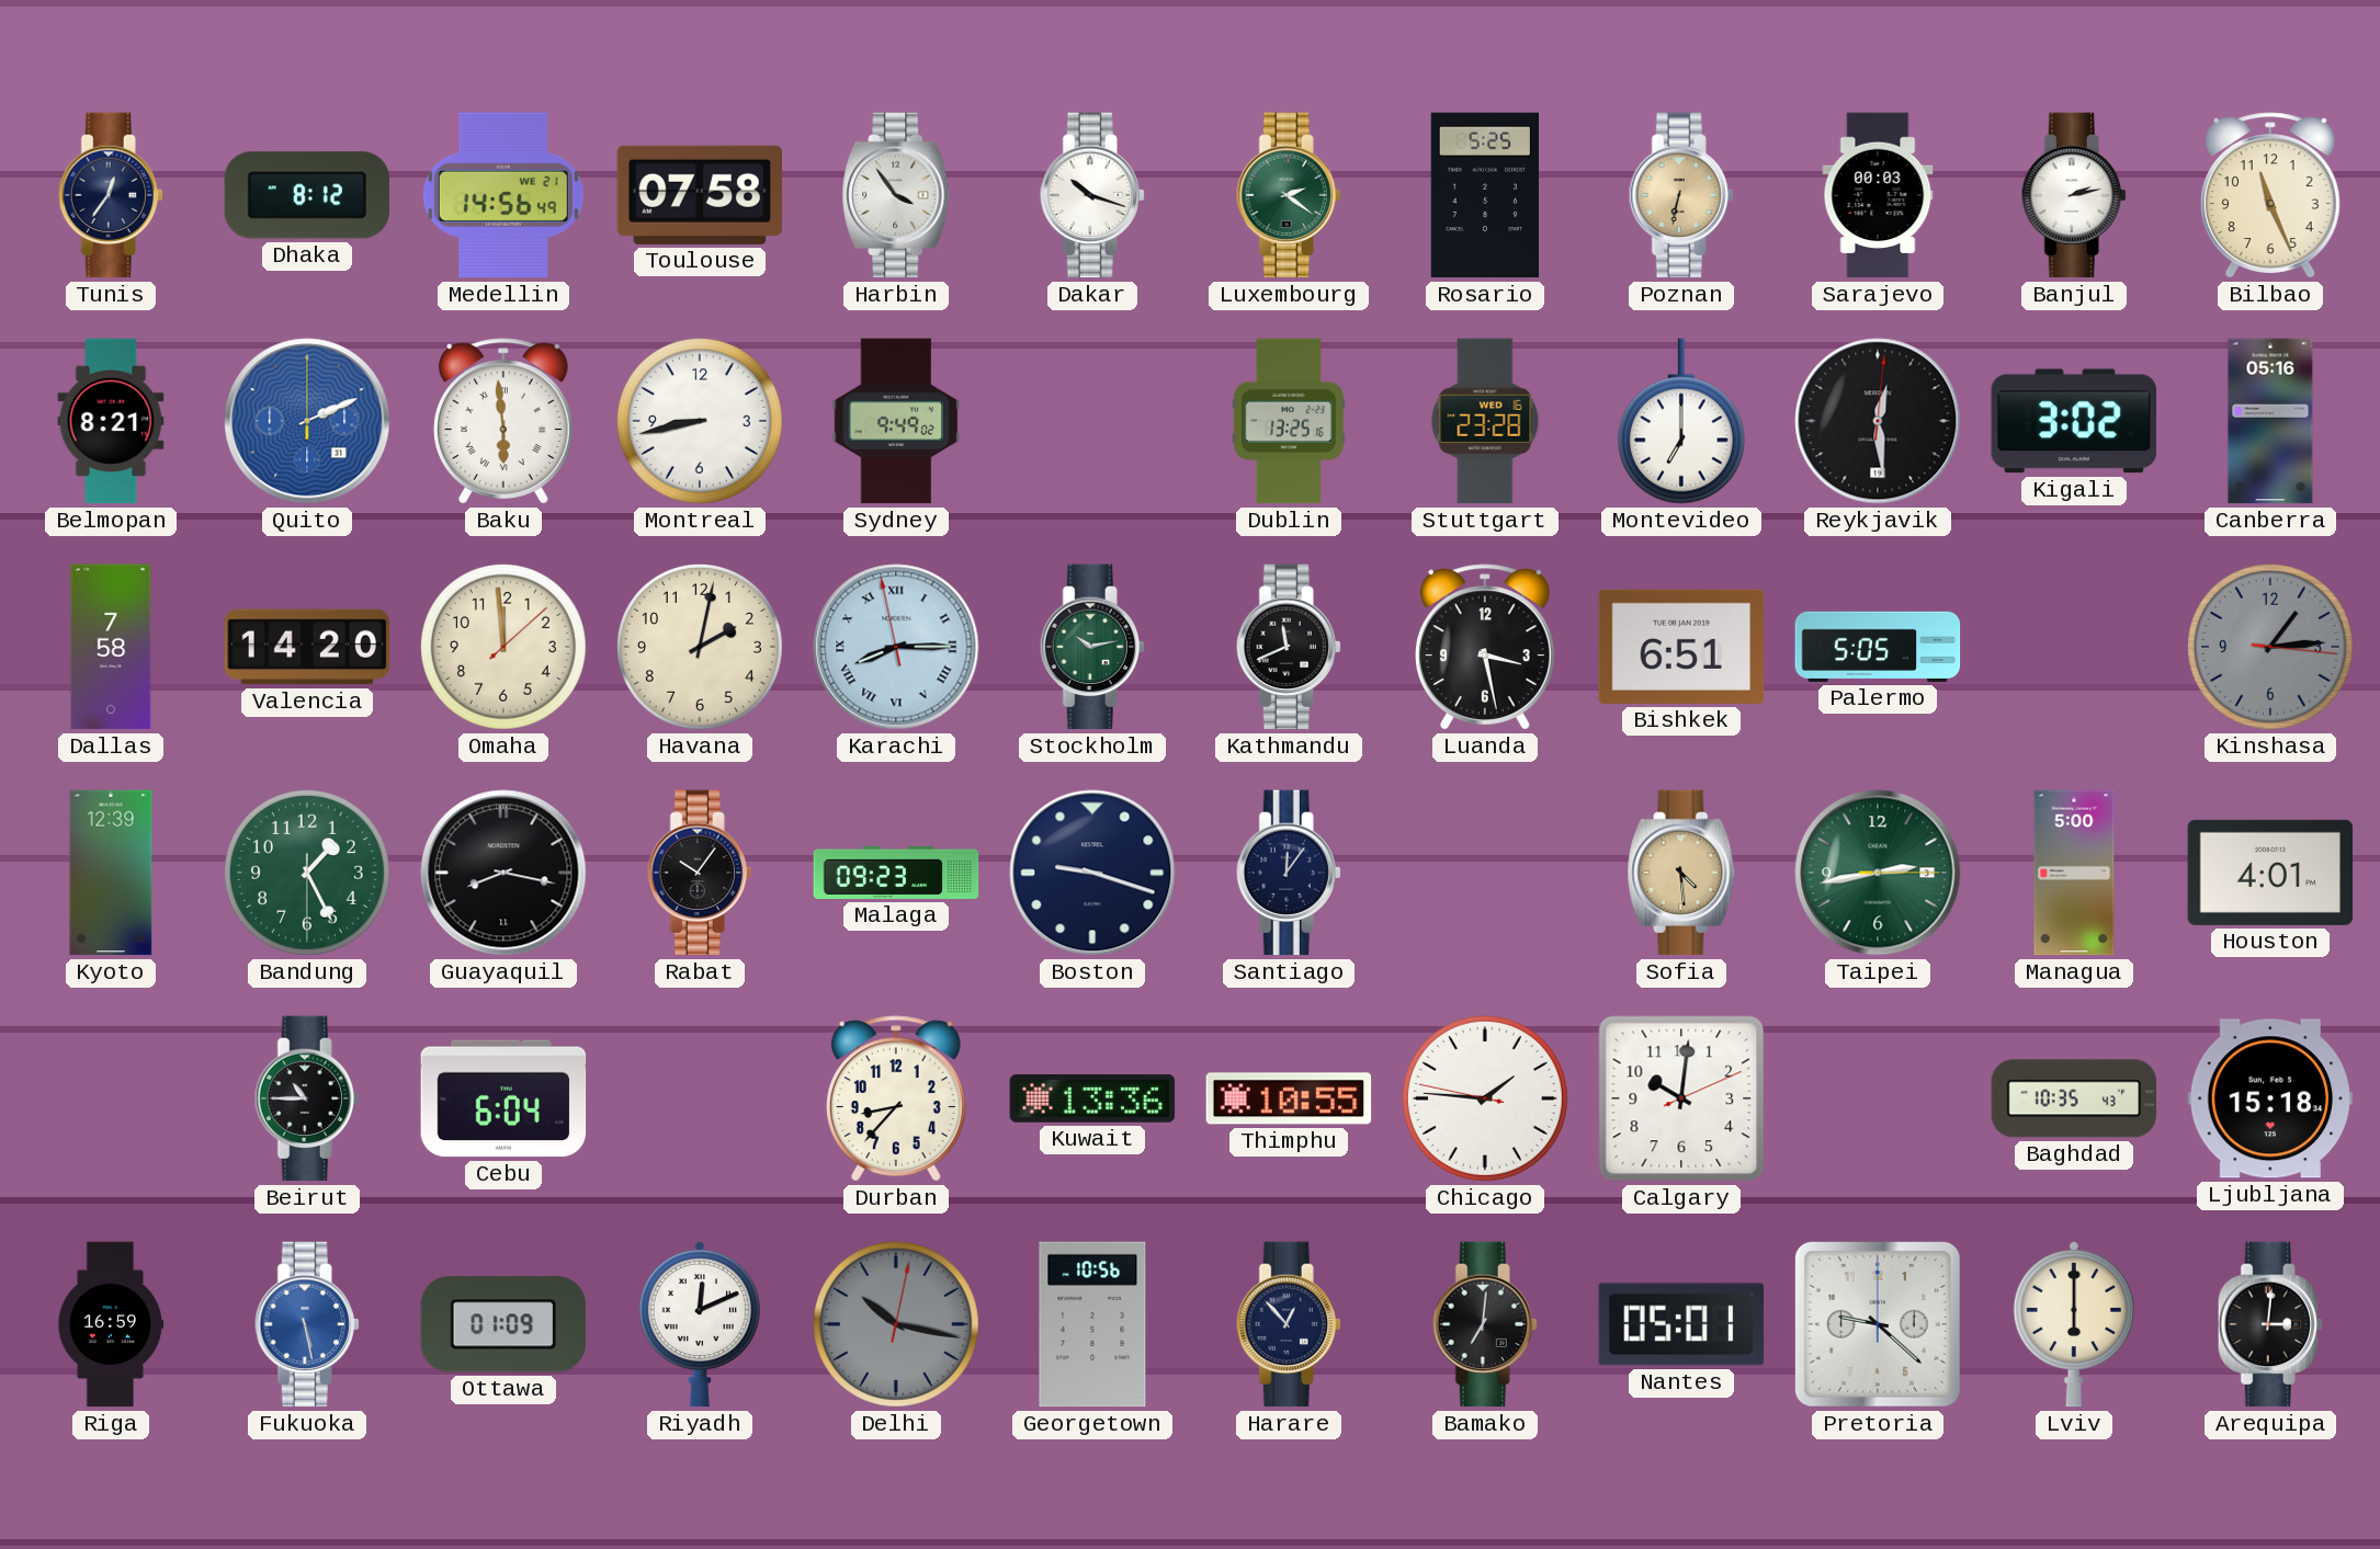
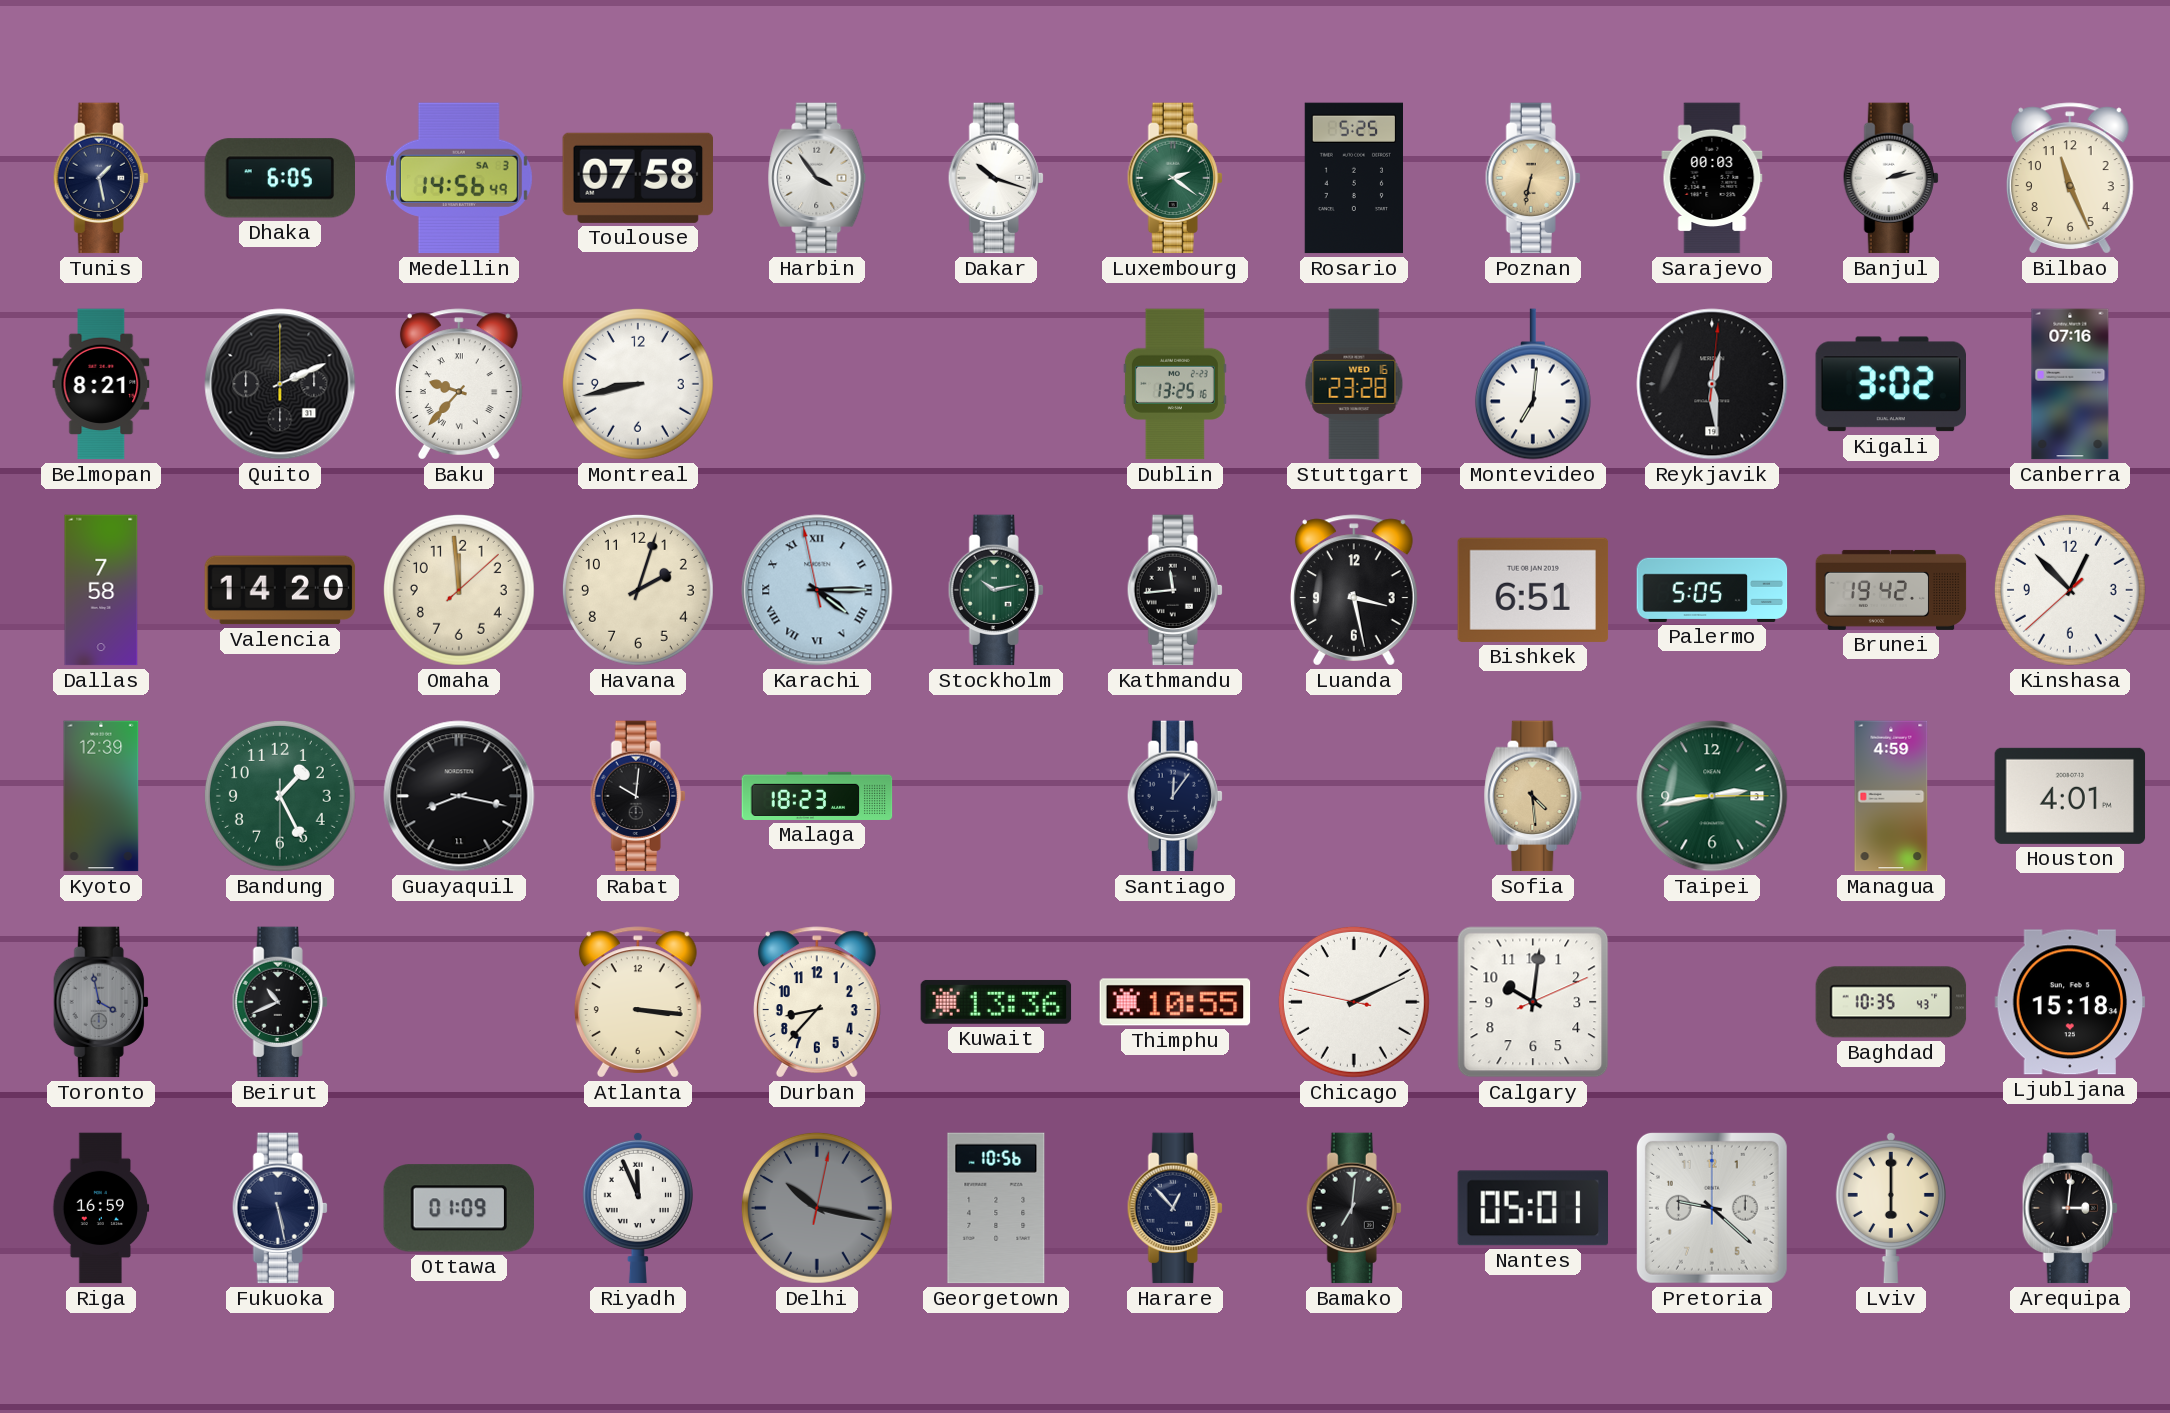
Tunis: 12:36 -> 1:28
Dhaka: 8:12 -> 6:05
Medellin date: WE 21 -> SA 3
Quito dial: blue -> black
Baku: 5:59 -> 9:37
Sydney: 9:49 -> none
Montevideo: 7:00 -> 7:01
Canberra: 05:16 -> 07:16
Havana: 2:02 -> 2:03
Karachi: 8:14 -> 4:14
Kathmandu: 11:41 -> 11:44
Brunei: none -> 19:42
Kinshasa: 1:14 -> 12:52
Kinshasa dial: grey -> white
Rabat: 10:06 -> 10:01
Malaga: 09:23 -> 18:23
Boston: 9:18 -> none
Managua: 5:00 -> 4:59
Toronto: none -> 3:58
Beirut: 10:45 -> 10:41
Cebu: 6:04 -> none
Atlanta: none -> 3:16
Chicago: 1:45 -> 2:10
Fukuoka dial: blue -> navy
Riyadh: 12:11 -> 11:56
